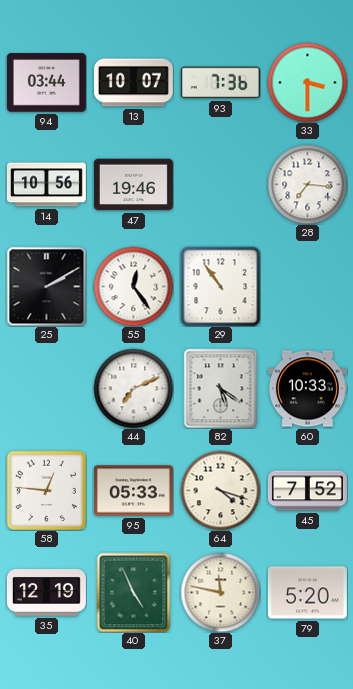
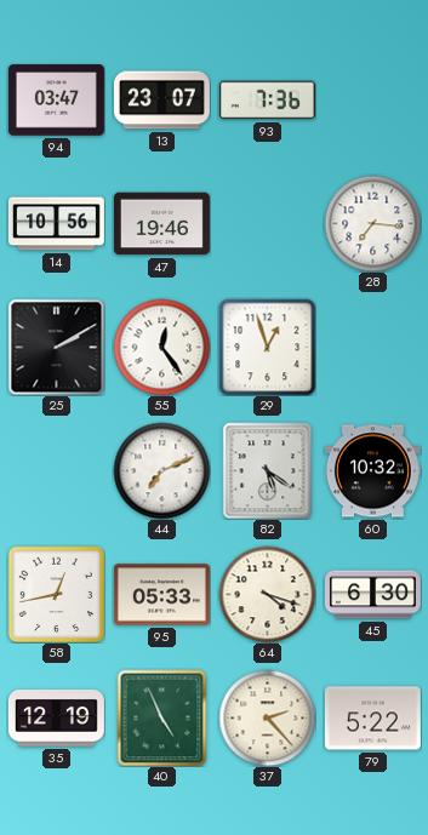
94: 03:44 -> 03:47
13: 10:07 -> 23:07
33: 3:30 -> none
29: 10:54 -> 12:57
60: 10:33 -> 10:32
58: 12:46 -> 12:43
45: 7:52 -> 6:30
37: 11:47 -> 2:23
79: 5:20 -> 5:22
